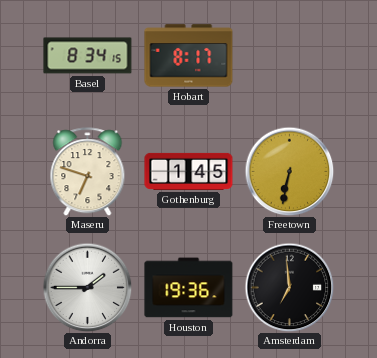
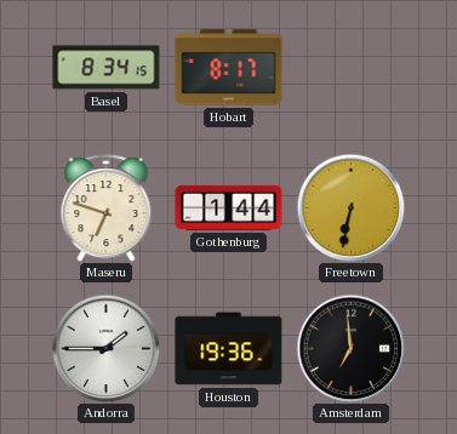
Gothenburg: 1:45 -> 1:44
